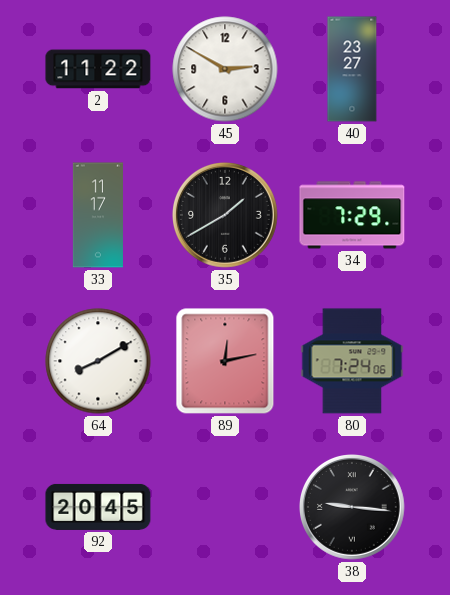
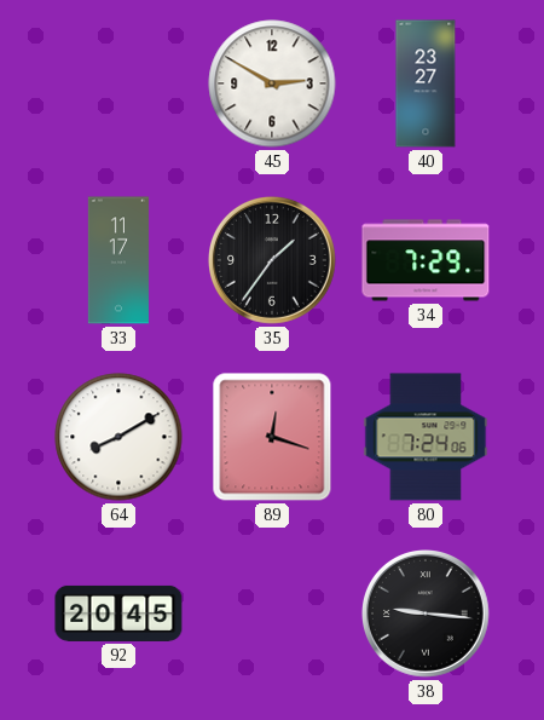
2: 11:22 -> none
35: 1:40 -> 1:36
89: 12:13 -> 12:18
